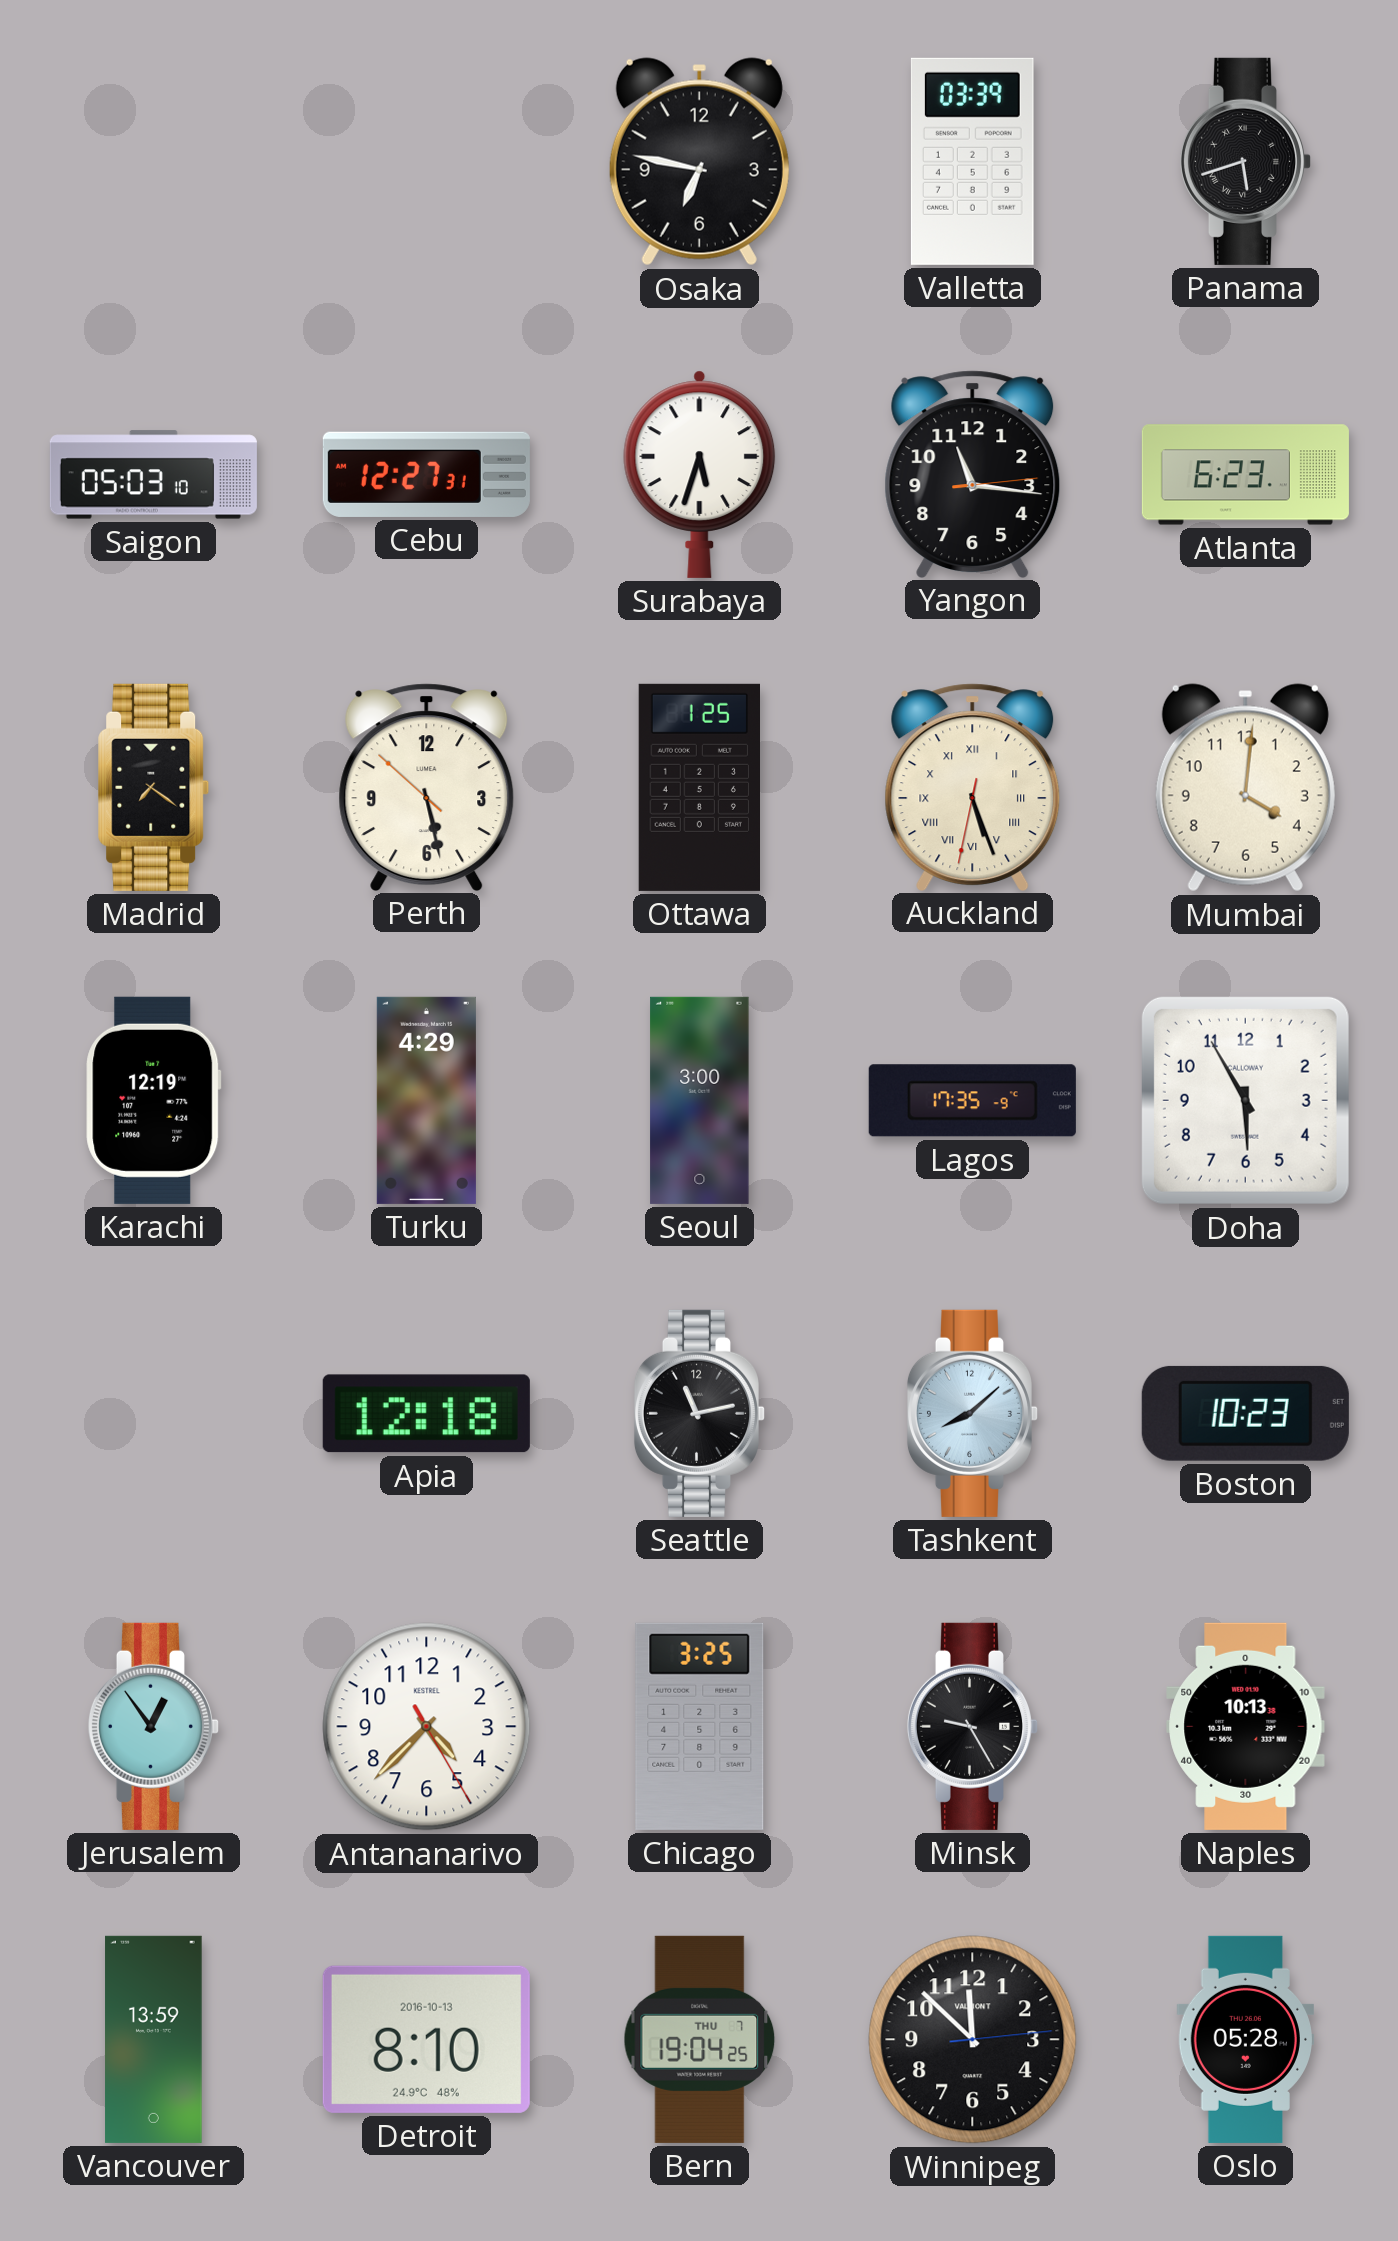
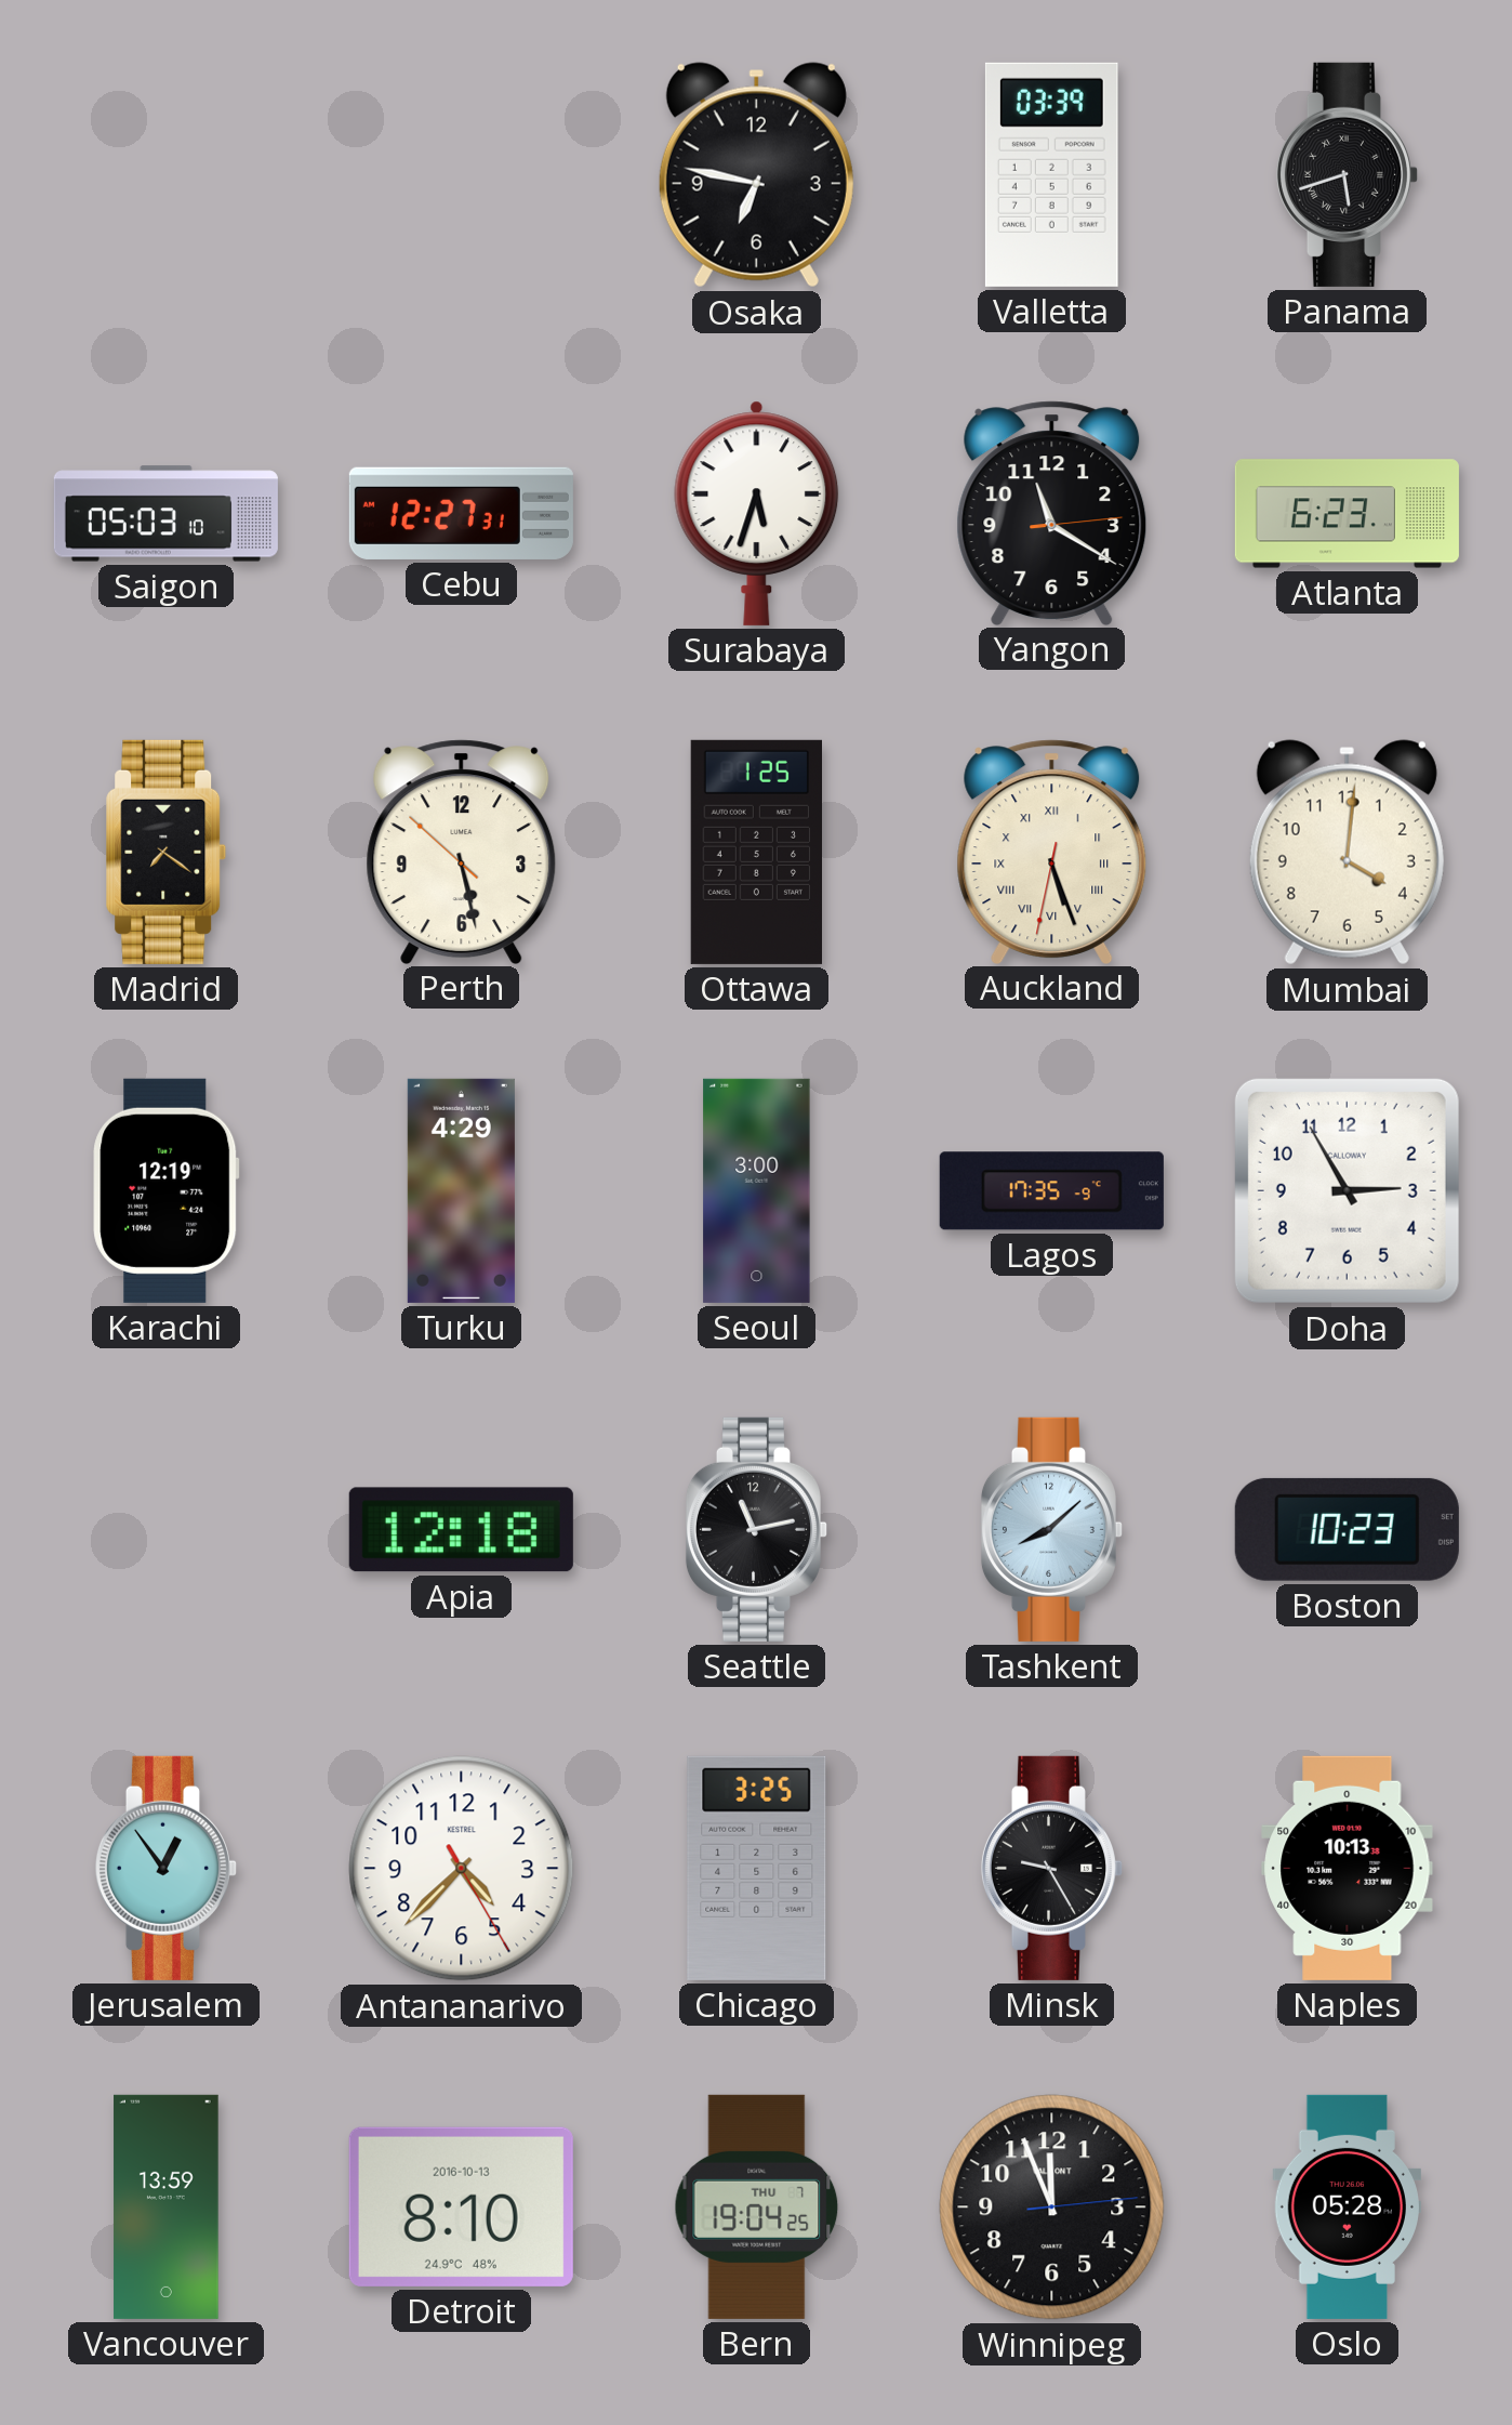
Yangon: 11:16 -> 11:20
Doha: 5:55 -> 2:55
Winnipeg: 11:52 -> 11:56
